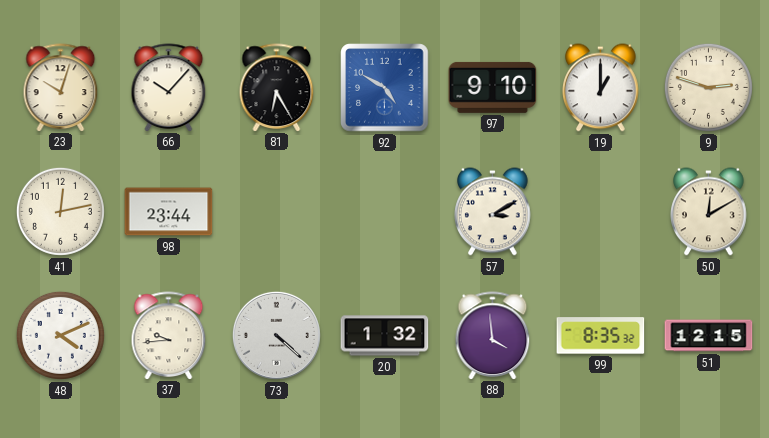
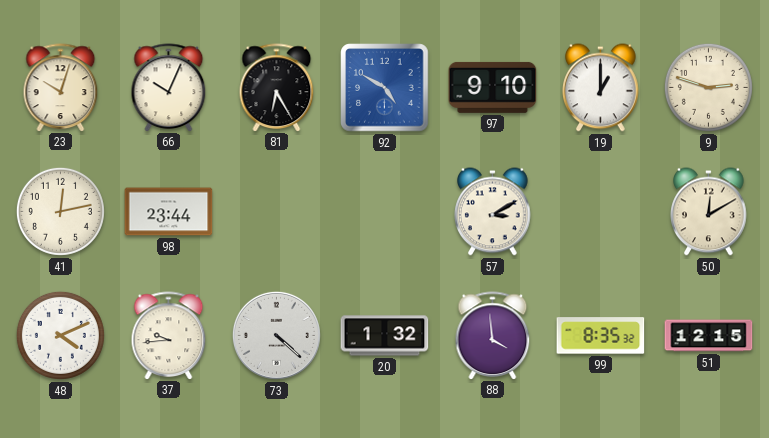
66: 10:07 -> 10:04
